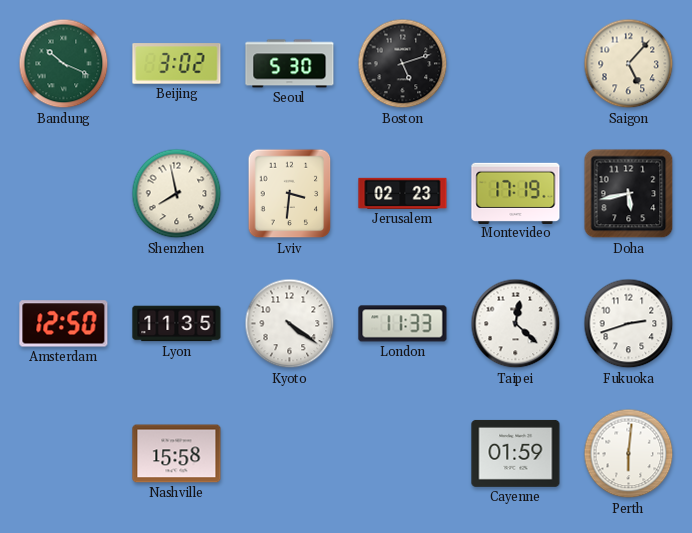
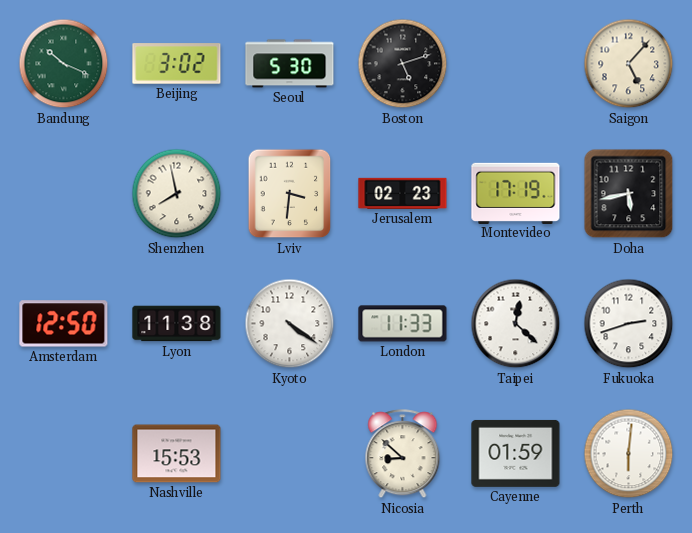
Lyon: 11:35 -> 11:38
Nashville: 15:58 -> 15:53
Nicosia: none -> 8:52
